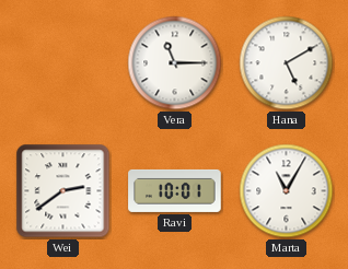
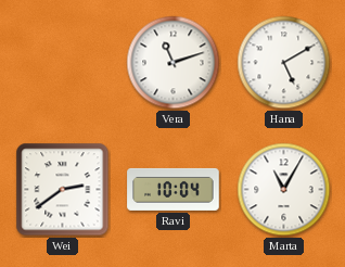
Vera: 11:15 -> 11:12
Ravi: 10:01 -> 10:04
